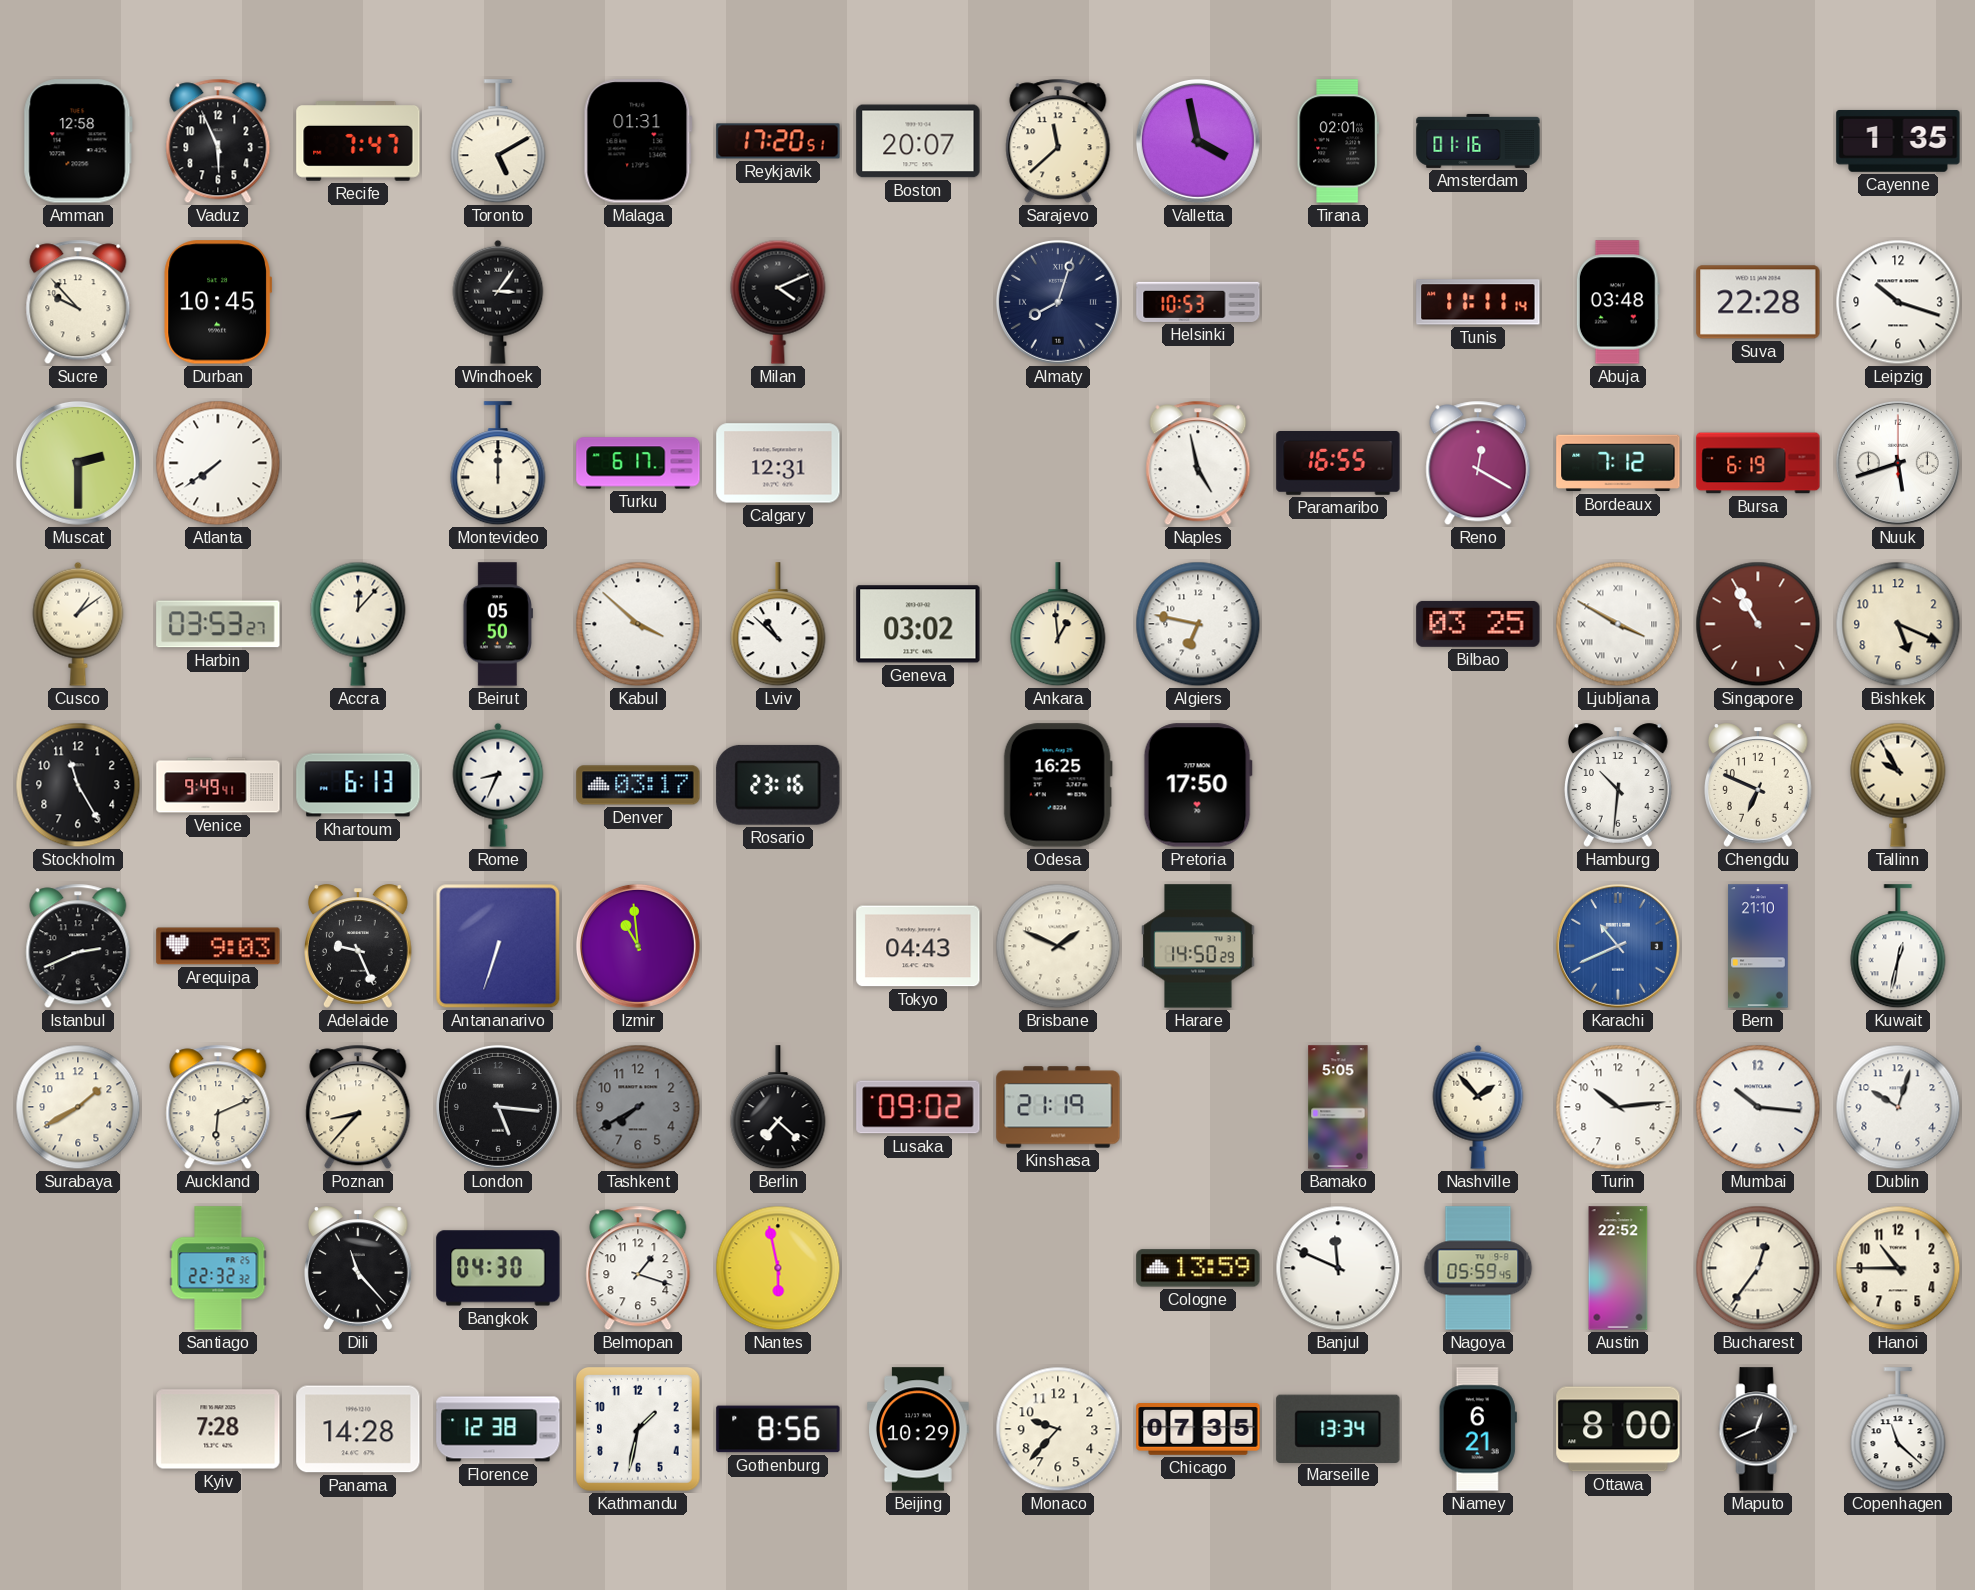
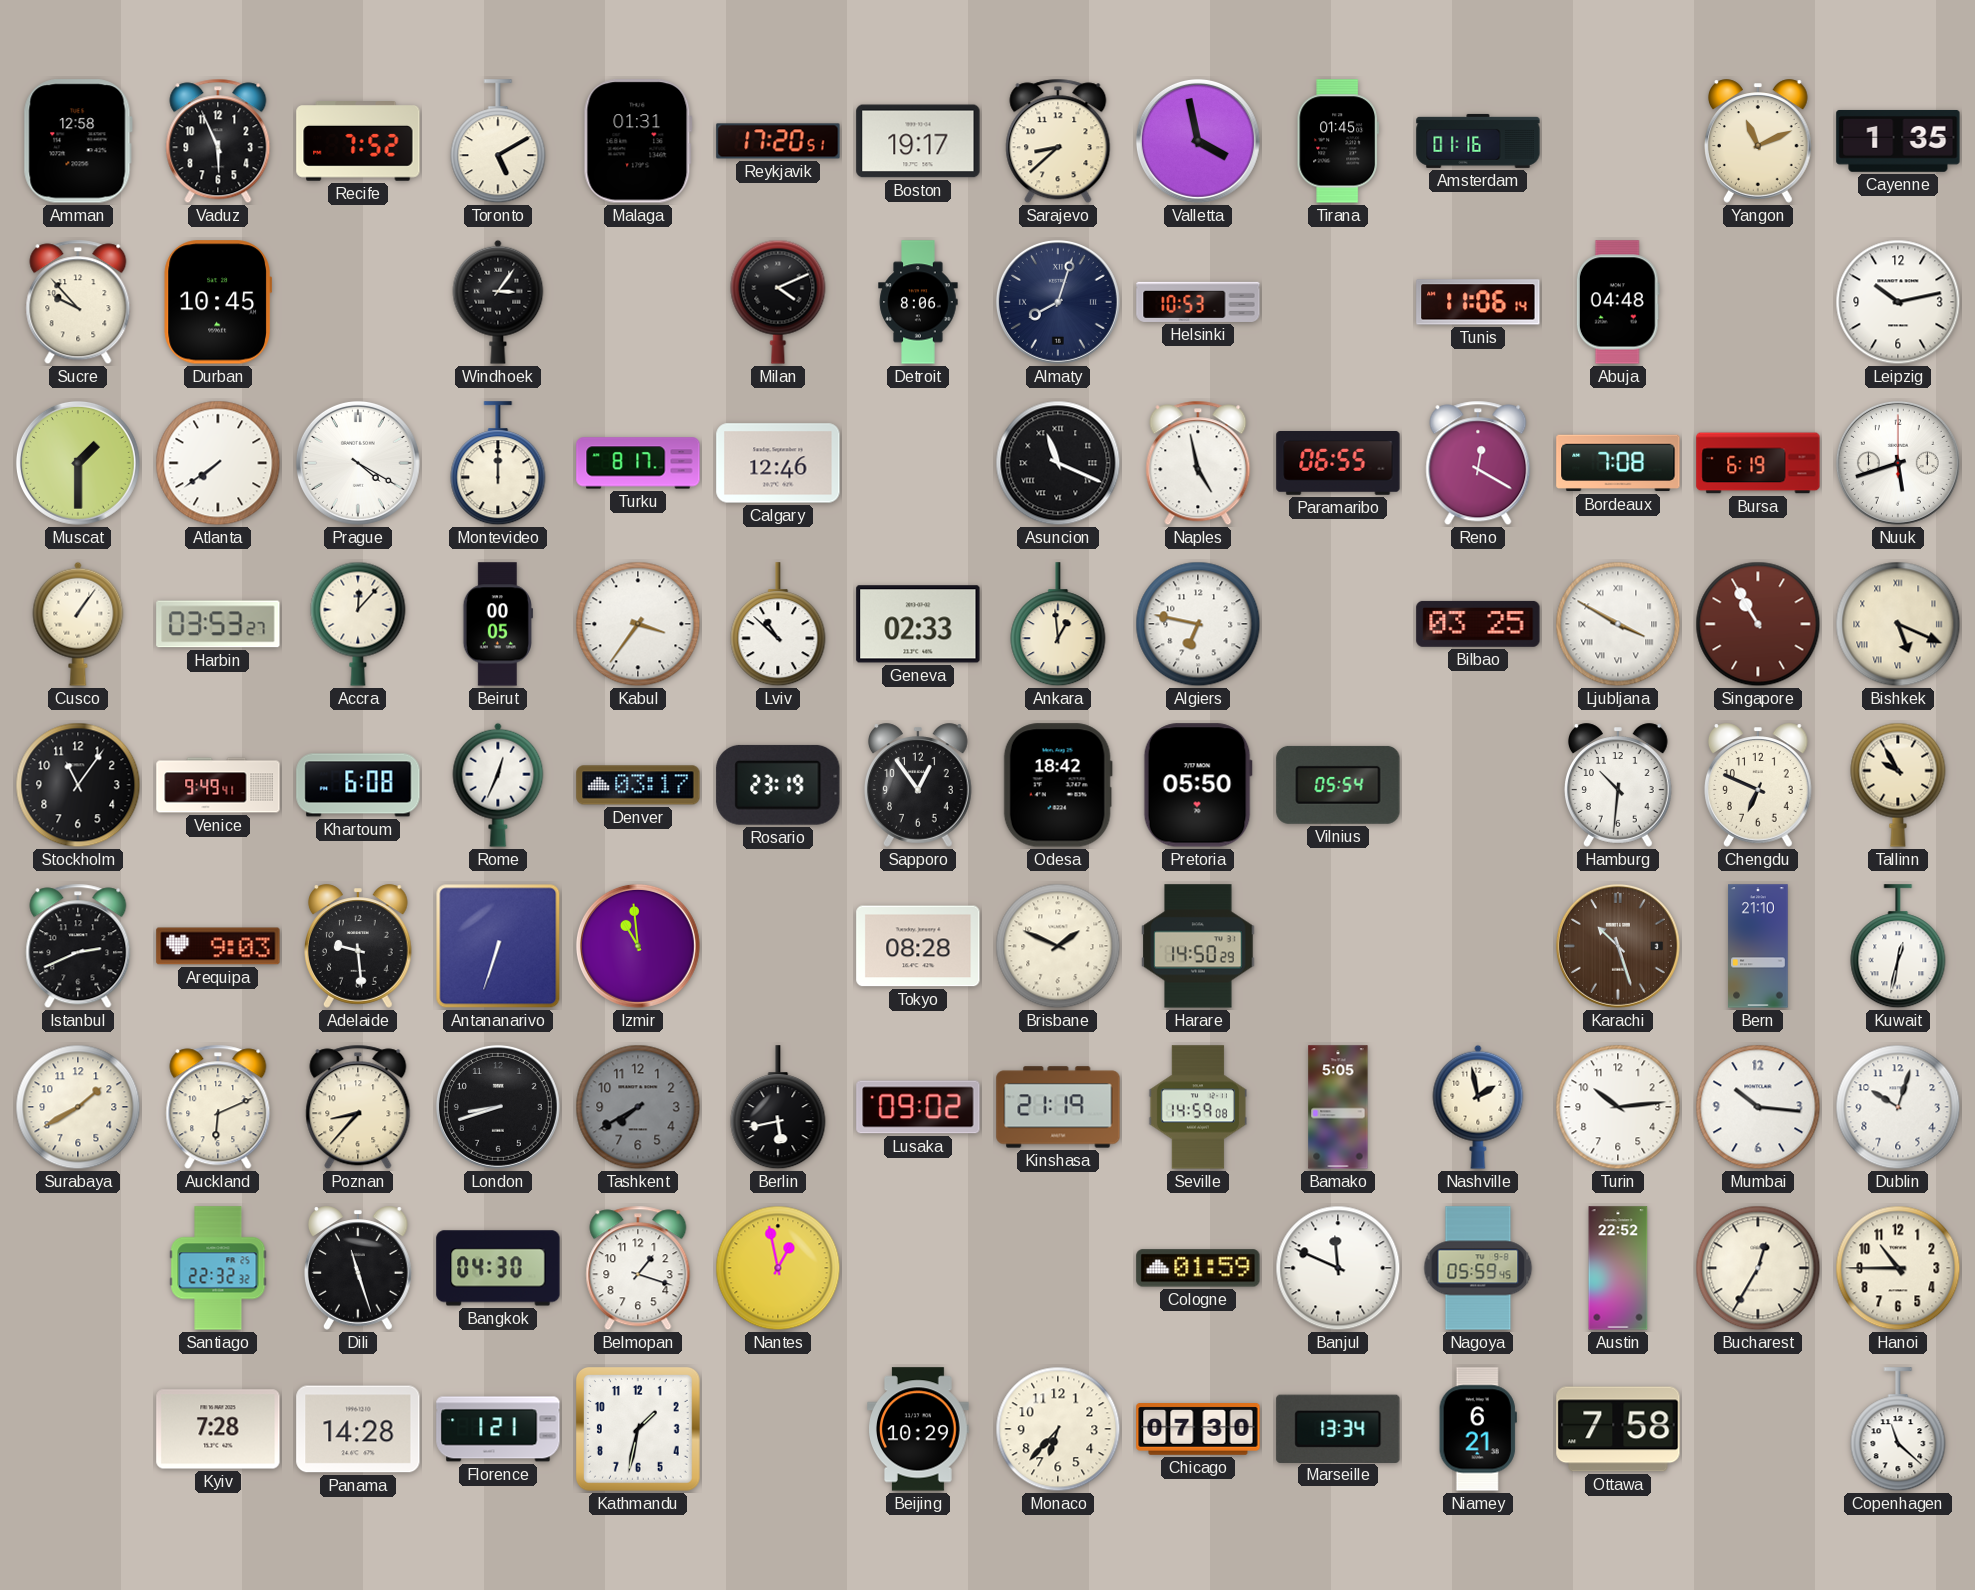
Recife: 7:47 -> 7:52
Boston: 20:07 -> 19:17
Sarajevo: 11:38 -> 8:38
Tirana: 02:01 -> 01:45
Yangon: none -> 11:11
Detroit: none -> 8:06
Tunis: 11:11 -> 11:06
Abuja: 03:48 -> 04:48
Suva: 22:28 -> none
Leipzig: 10:18 -> 10:13
Muscat: 2:30 -> 1:30
Prague: none -> 4:20
Turku: 6:17 -> 8:17
Calgary: 12:31 -> 12:46
Asuncion: none -> 11:19
Paramaribo: 16:55 -> 06:55
Bordeaux: 7:12 -> 7:08
Cusco: 1:09 -> 1:06
Beirut: 05:50 -> 00:05
Kabul: 3:52 -> 3:36
Geneva: 03:02 -> 02:33
Bishkek numerals: Arabic -> Roman
Stockholm: 11:25 -> 11:06
Khartoum: 6:13 -> 6:08
Rome: 8:34 -> 12:34
Rosario: 23:16 -> 23:19
Sapporo: none -> 12:54
Odesa: 16:25 -> 18:42
Pretoria: 17:50 -> 05:50
Vilnius: none -> 05:54
Adelaide: 9:26 -> 9:29
Tokyo: 04:43 -> 08:28
Karachi: 10:41 -> 10:27
Karachi dial: blue -> brown
London: 5:16 -> 8:42
Berlin: 7:22 -> 5:43
Seville: none -> 14:59
Nashville: 1:53 -> 1:58
Dili: 11:23 -> 11:27
Nantes: 5:58 -> 12:58
Cologne: 13:59 -> 01:59
Bucharest: 12:36 -> 12:35
Florence: 12:38 -> 1:21
Gothenburg: 8:56 -> none
Monaco: 9:37 -> 6:37
Chicago: 07:35 -> 07:30
Ottawa: 8:00 -> 7:58
Maputo: 12:41 -> none
